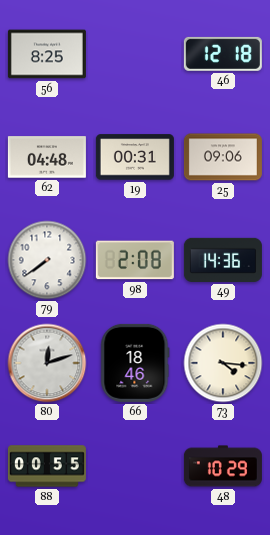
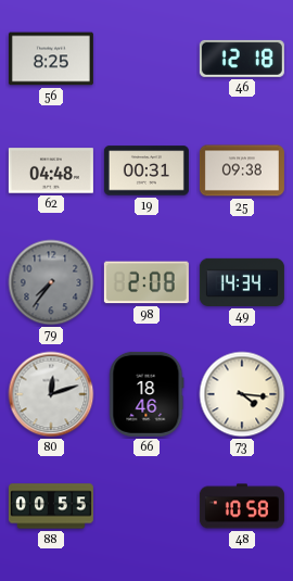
25: 09:06 -> 09:38
79: 7:39 -> 7:36
79 dial: white -> grey
49: 14:36 -> 14:34
48: 10:29 -> 10:58
